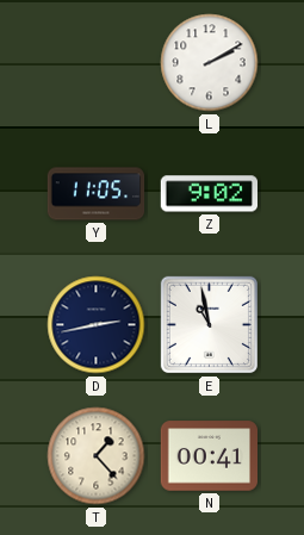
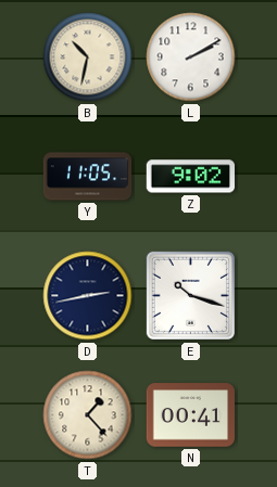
B: none -> 10:32
E: 10:58 -> 10:18
